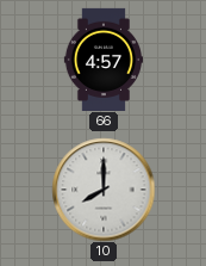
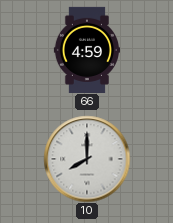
66: 4:57 -> 4:59
